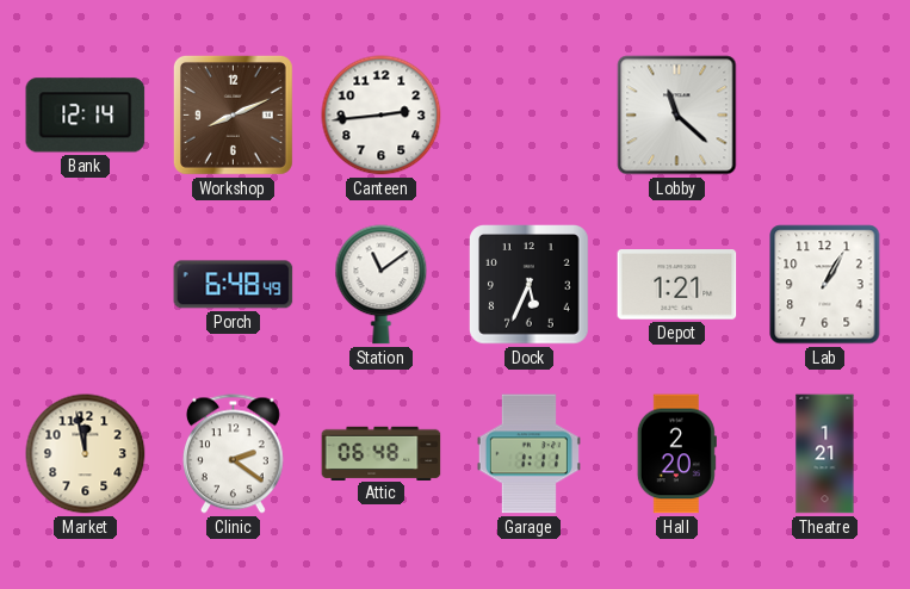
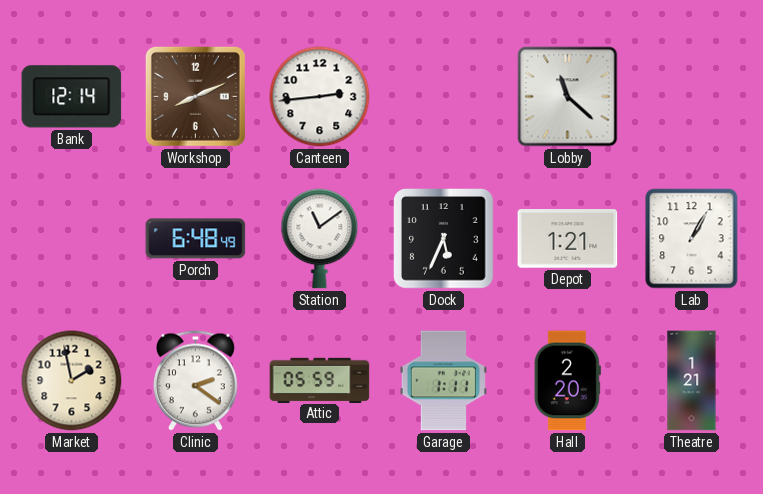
Market: 11:58 -> 1:58
Attic: 06:48 -> 05:59
